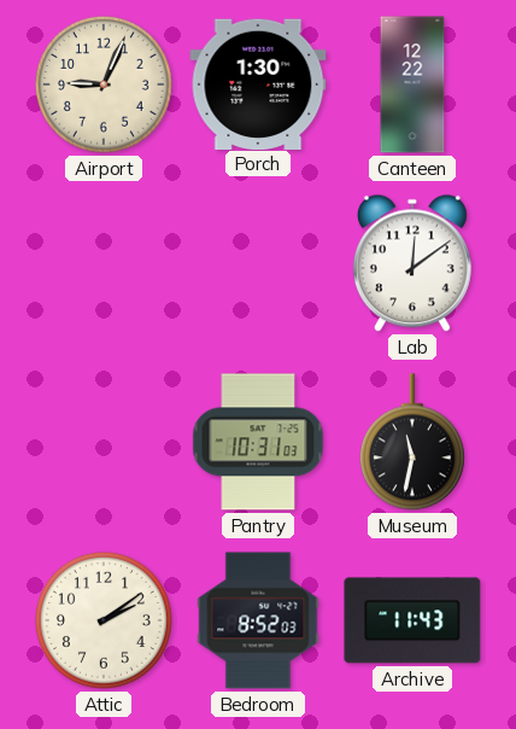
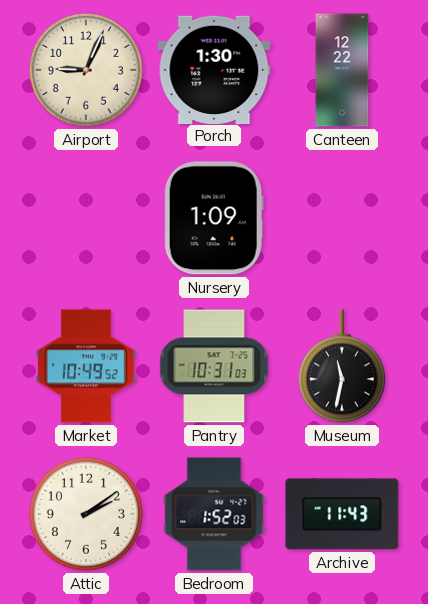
Nursery: none -> 1:09
Lab: 12:09 -> none
Market: none -> 10:49
Bedroom: 8:52 -> 1:52
